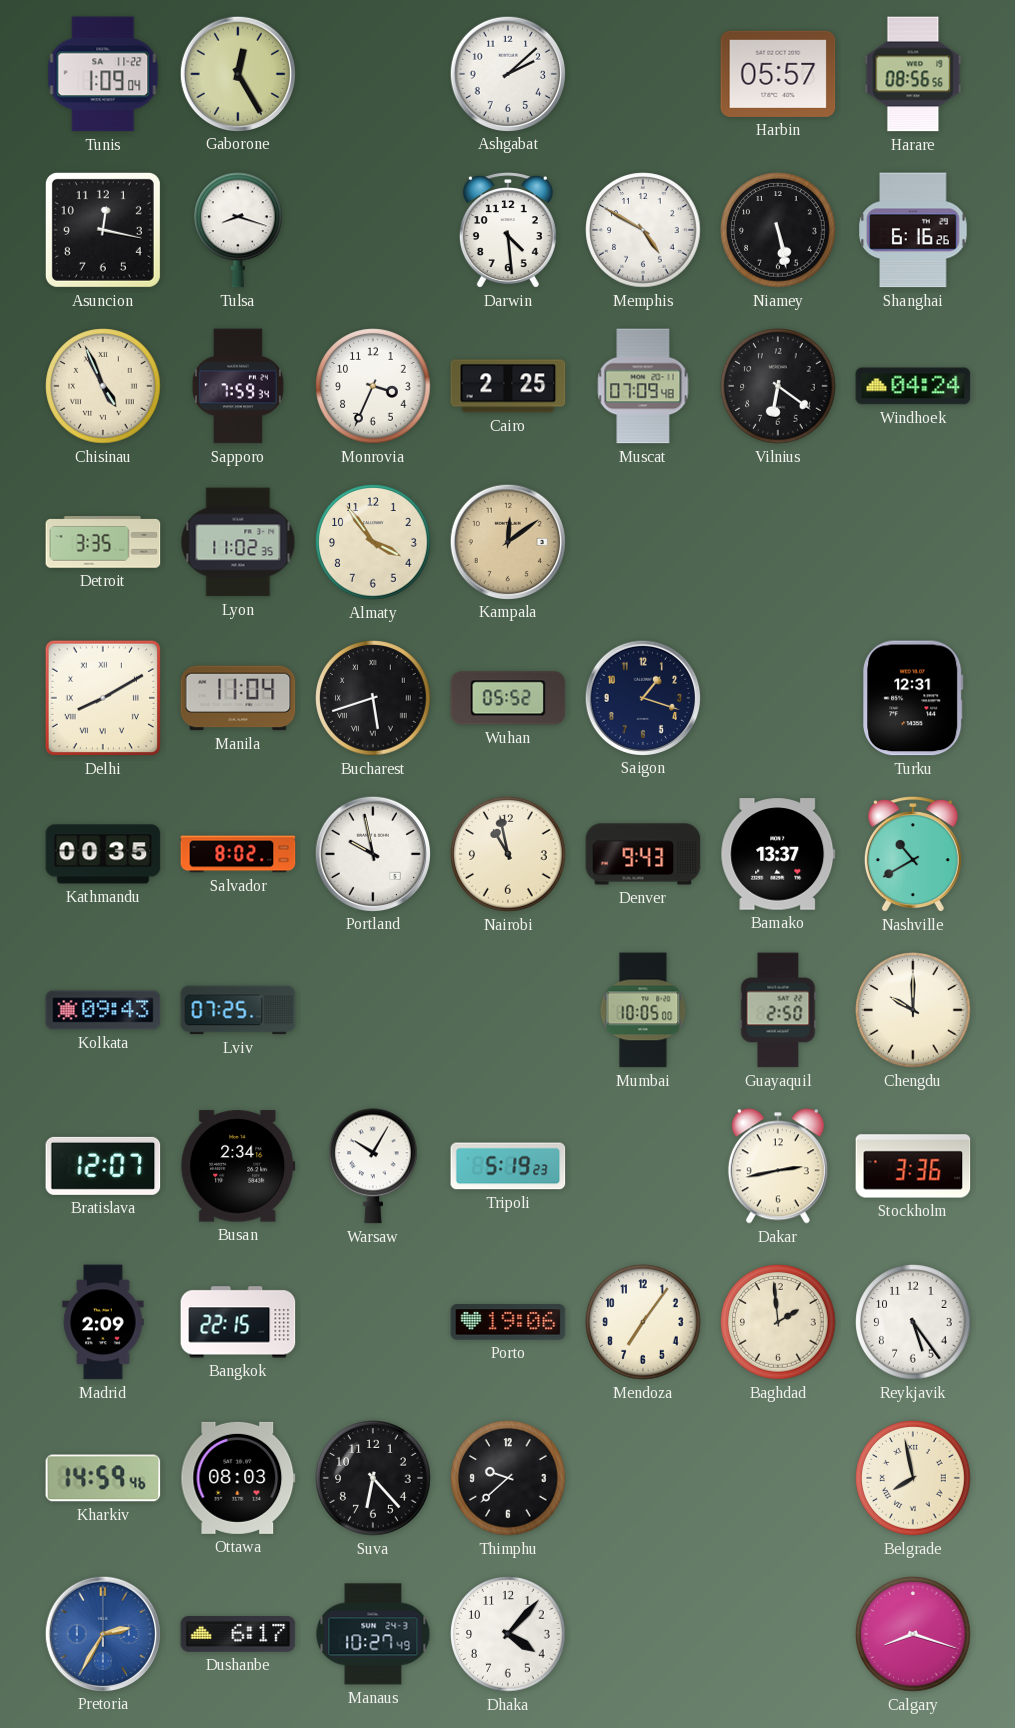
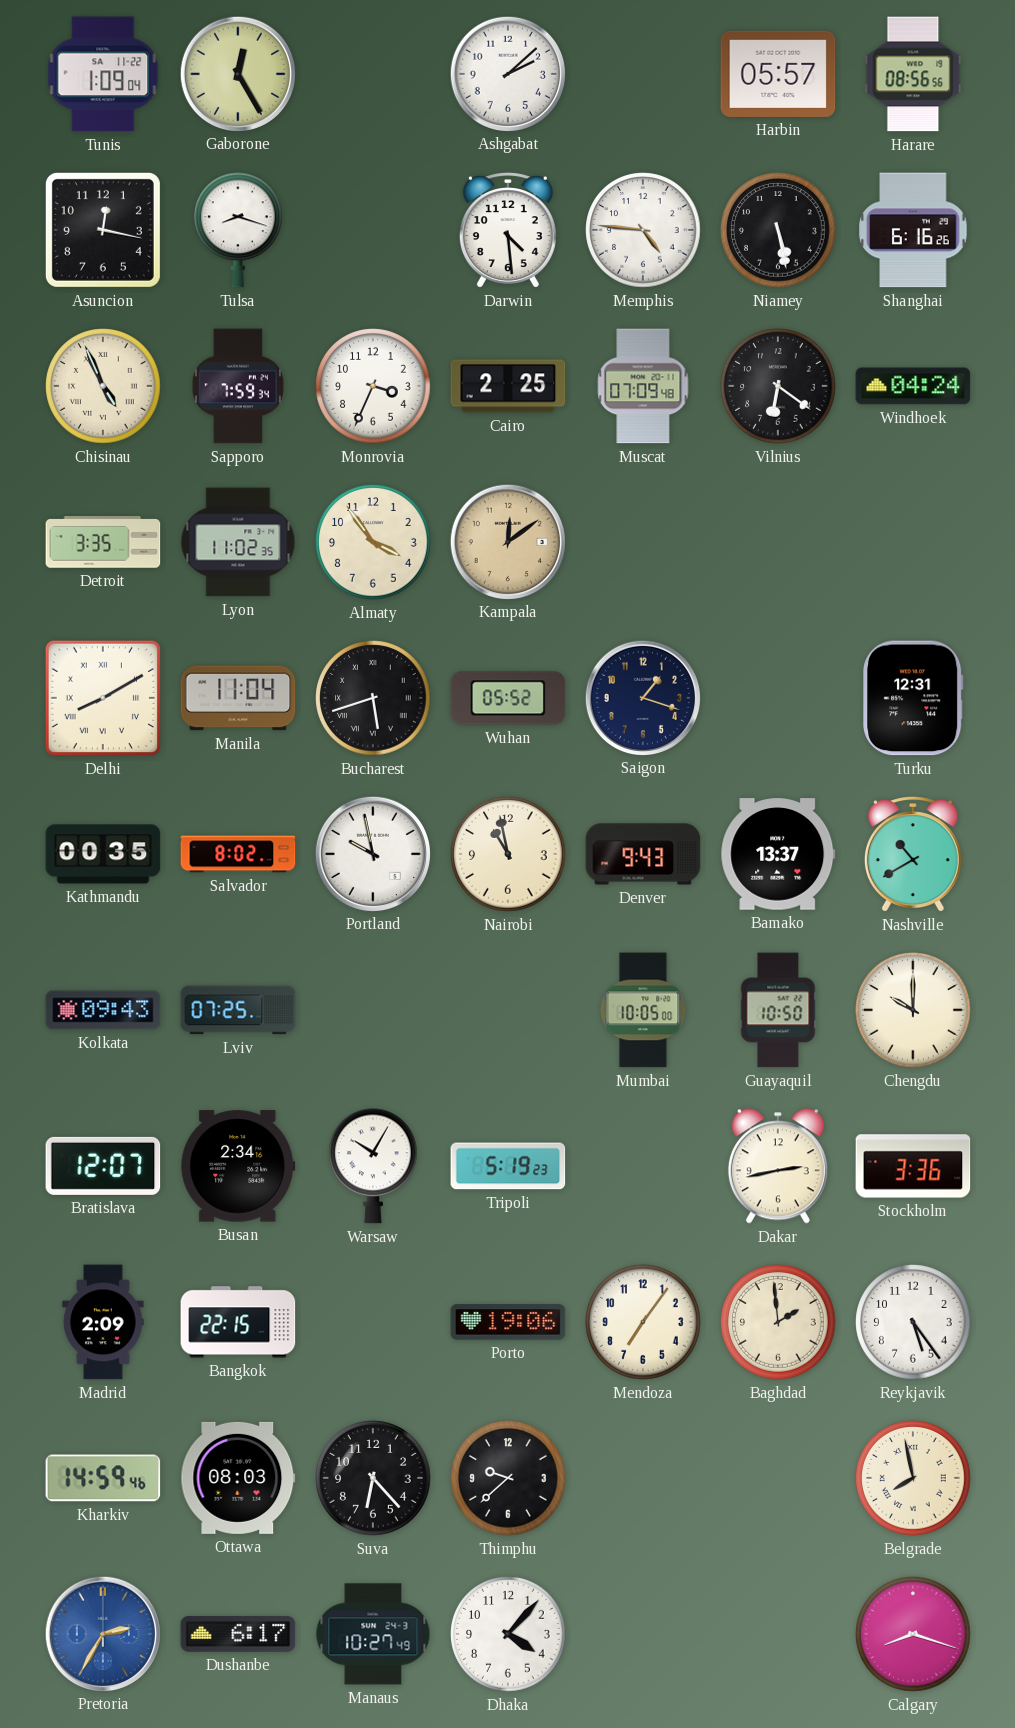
Memphis: 4:50 -> 4:46
Guayaquil: 2:50 -> 10:50
